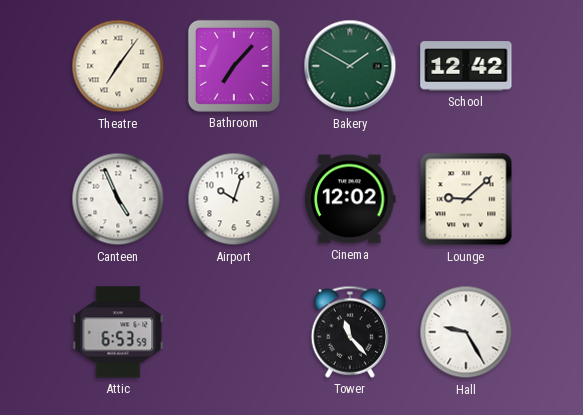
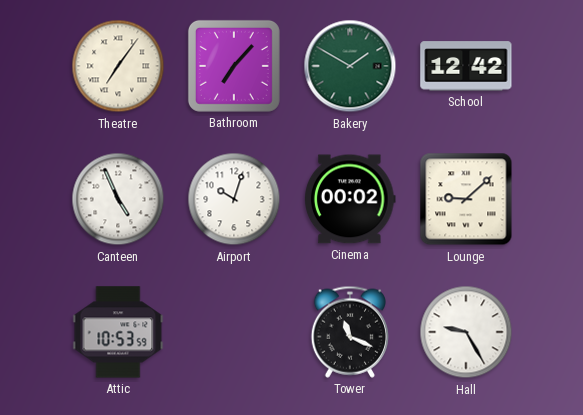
Cinema: 12:02 -> 00:02
Attic: 6:53 -> 10:53
Tower: 11:23 -> 11:19
